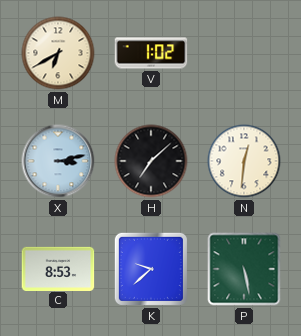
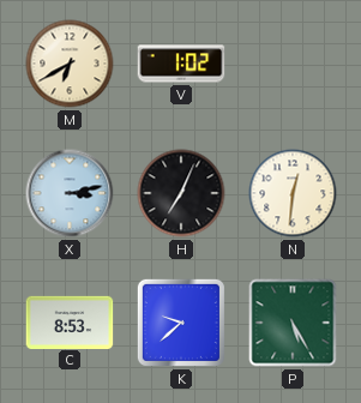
H: 7:08 -> 7:04
P: 5:28 -> 5:25
